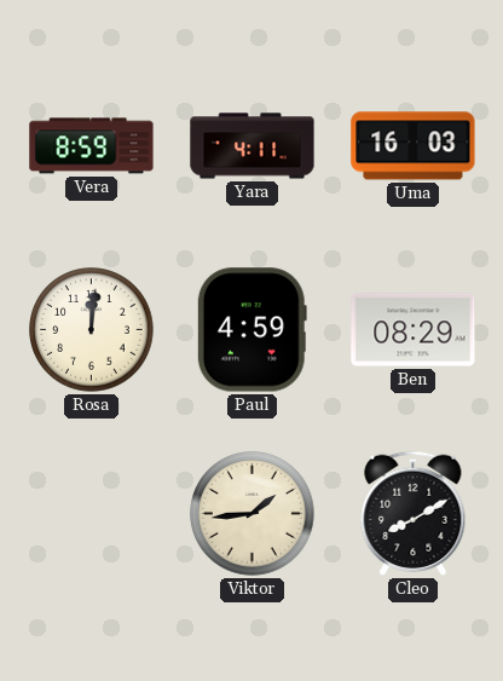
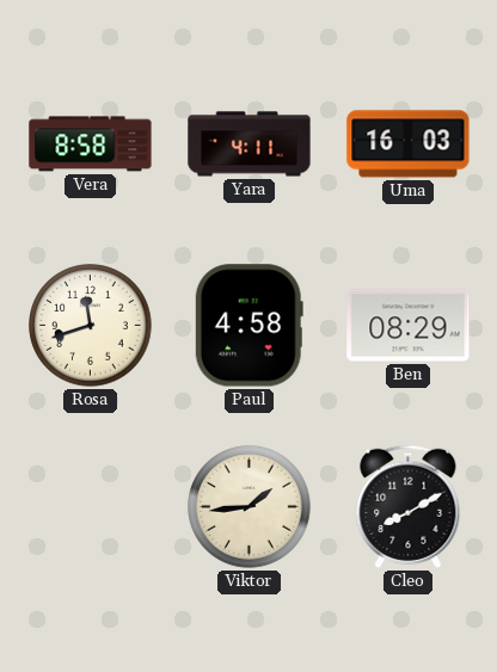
Vera: 8:59 -> 8:58
Rosa: 12:01 -> 11:42
Paul: 4:59 -> 4:58
